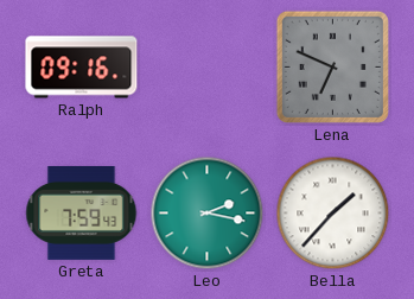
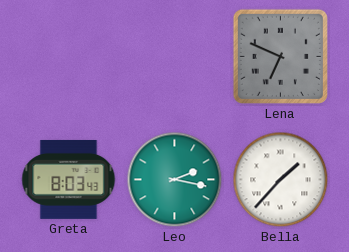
Ralph: 09:16 -> none
Greta: 7:59 -> 8:03
